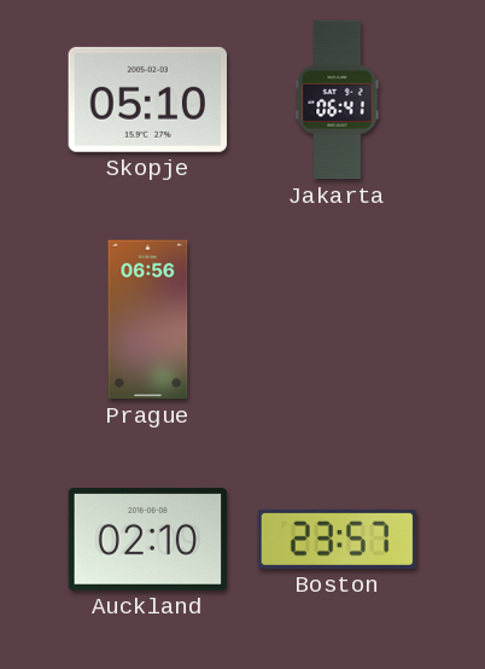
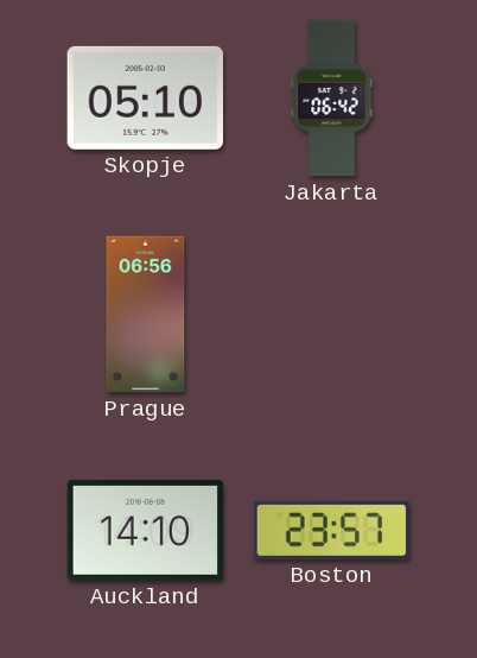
Jakarta: 06:41 -> 06:42
Auckland: 02:10 -> 14:10
